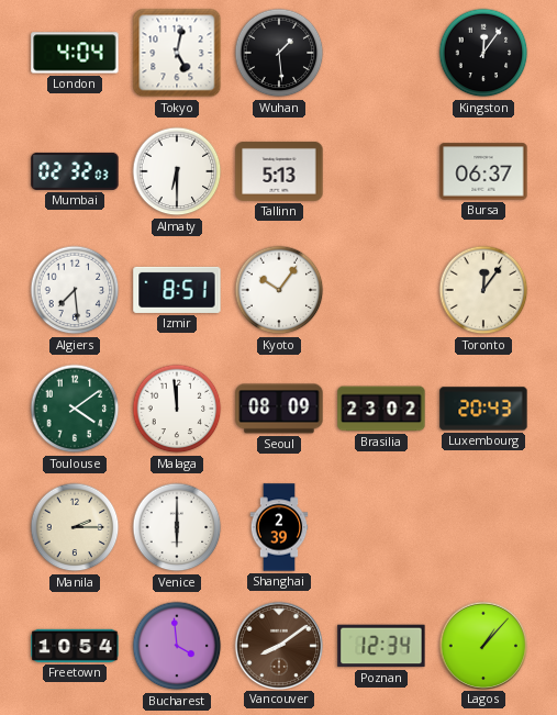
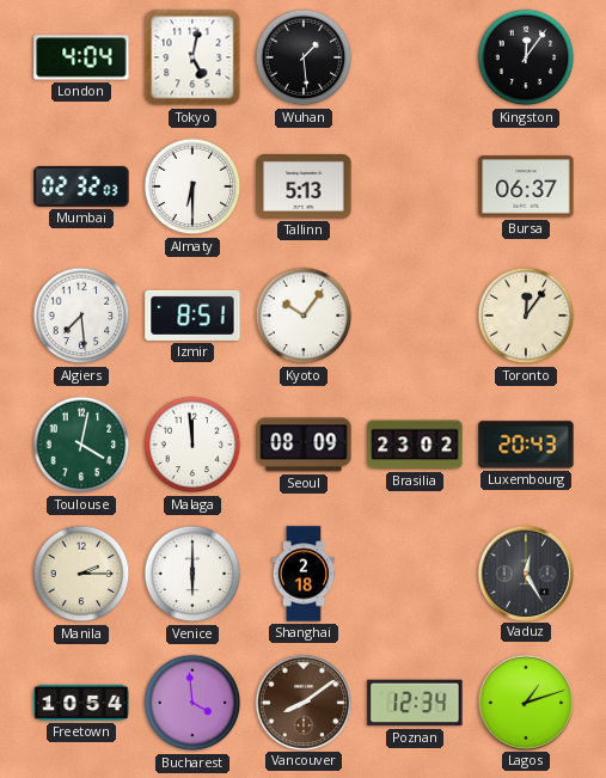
Toulouse: 4:09 -> 4:02
Shanghai: 2:39 -> 2:18
Vaduz: none -> 12:25
Lagos: 1:07 -> 1:12
